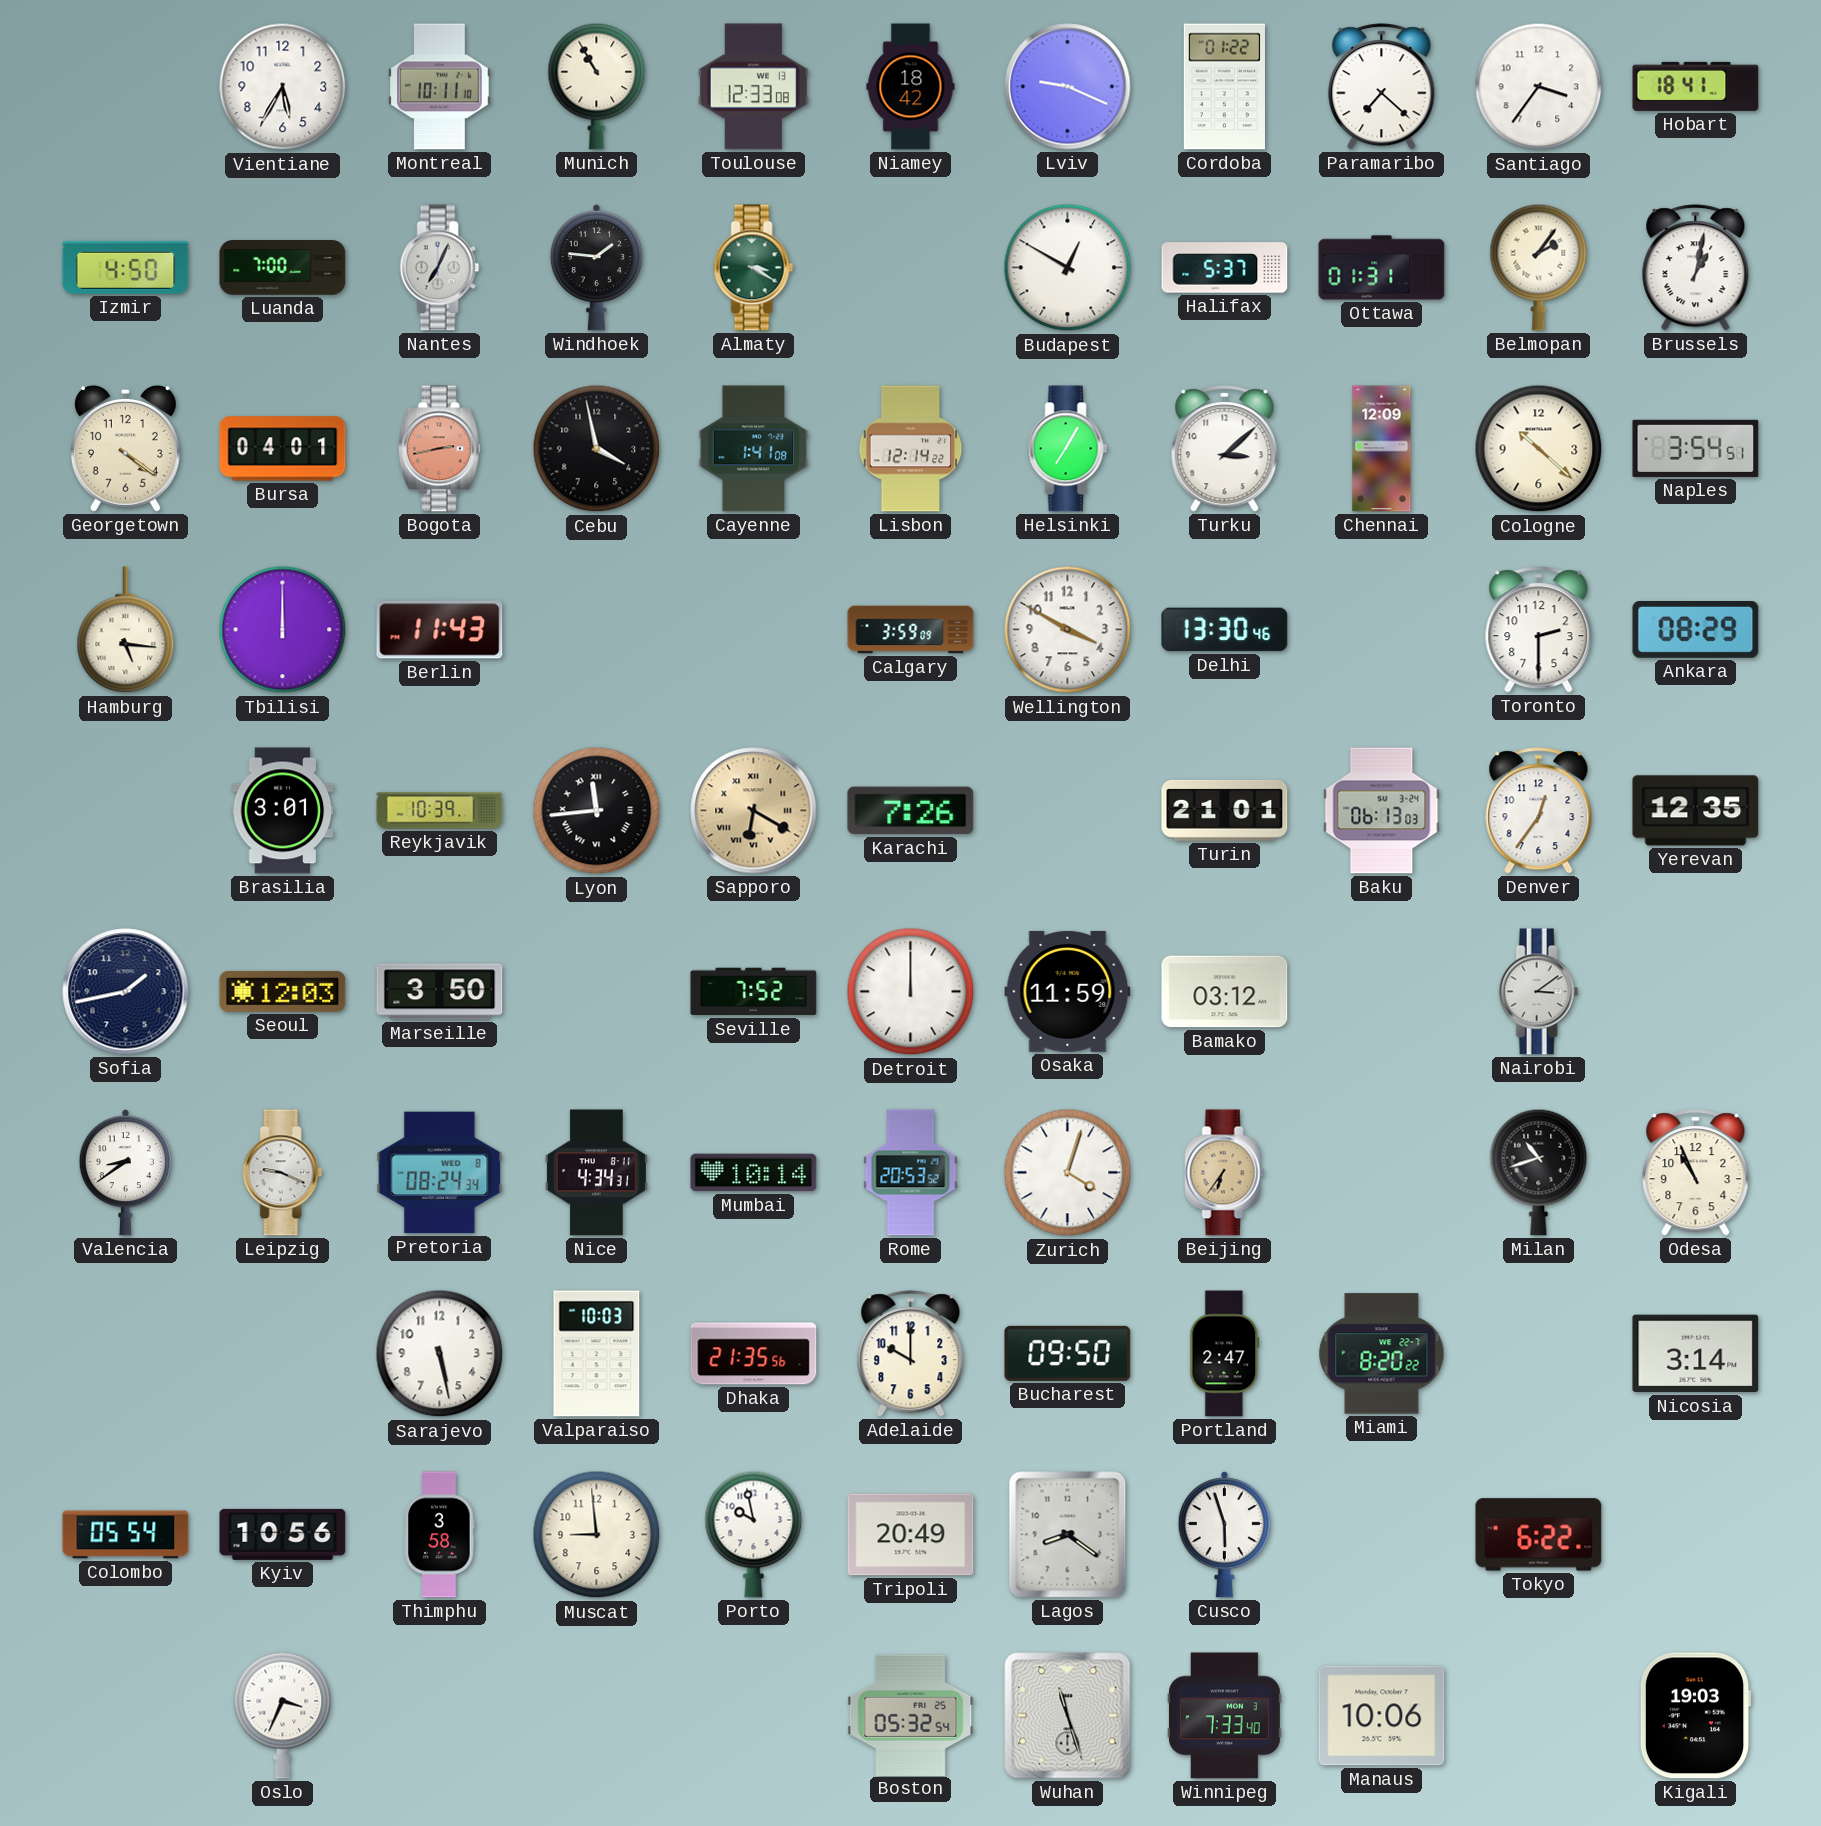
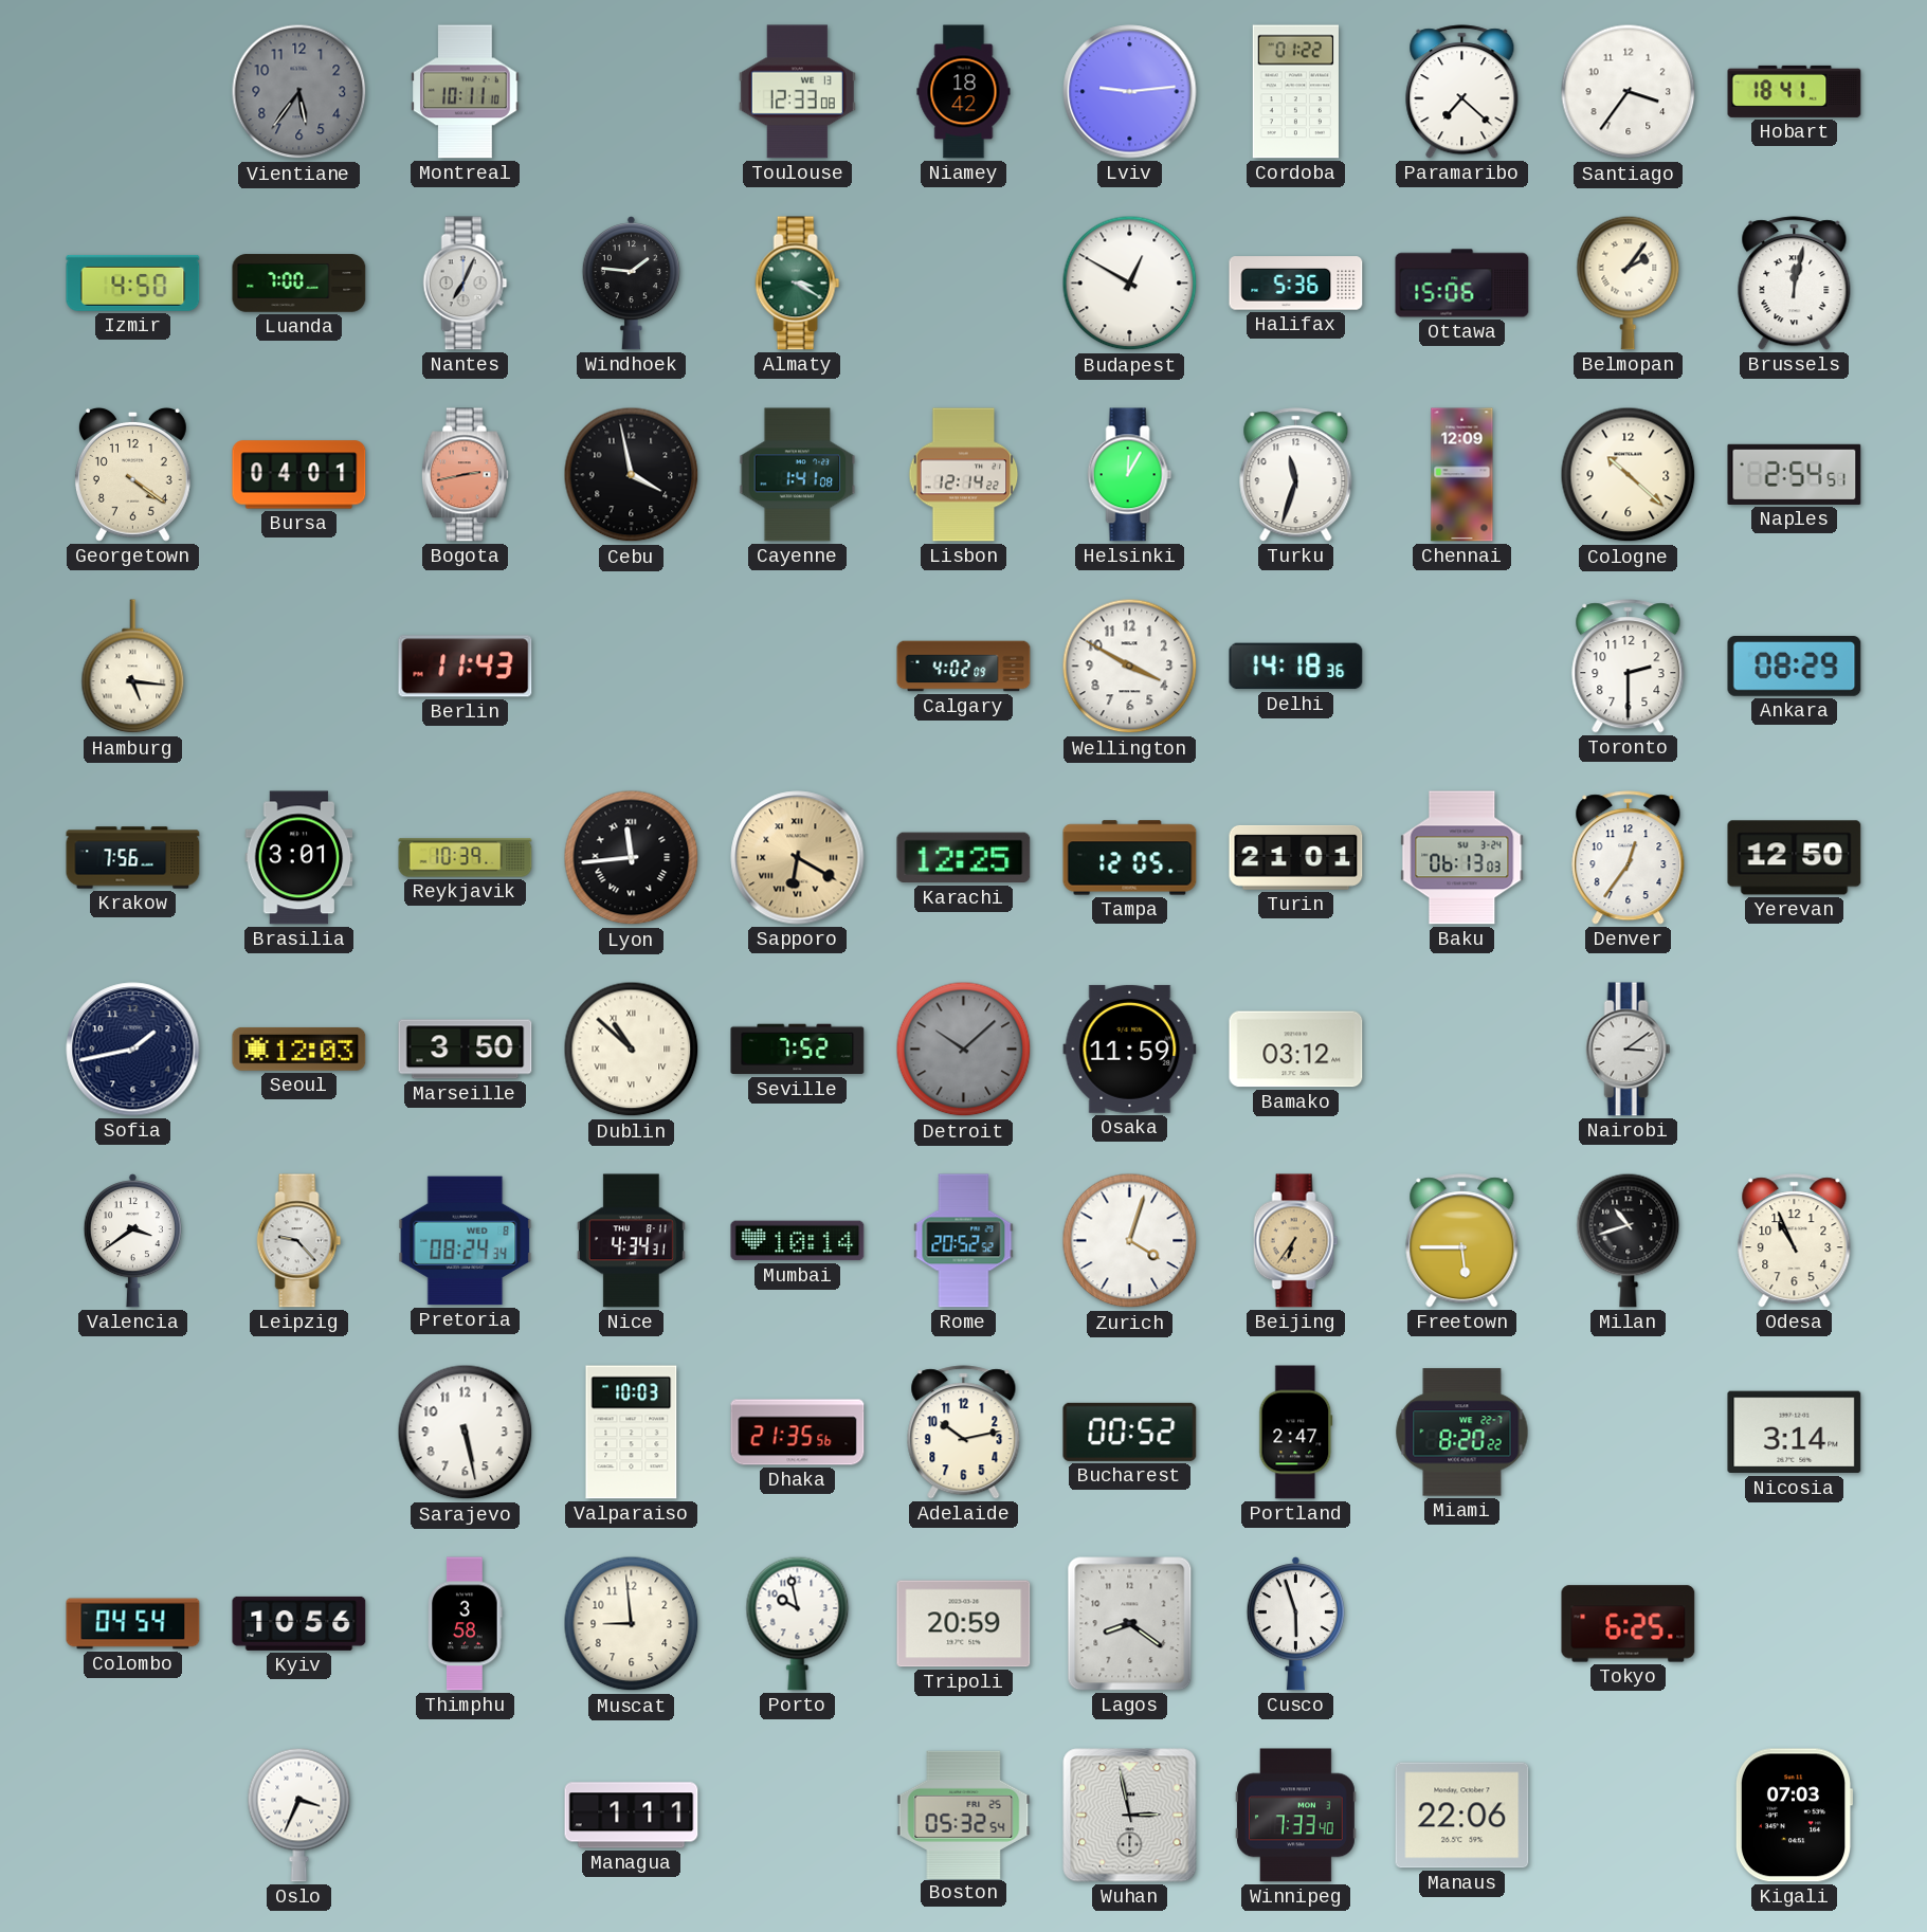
Vientiane: 5:35 -> 5:36
Vientiane dial: white -> grey
Munich: 10:55 -> none
Lviv: 9:19 -> 9:14
Halifax: 5:37 -> 5:36
Ottawa: 01:31 -> 15:06
Brussels: 1:02 -> 12:02
Helsinki: 7:05 -> 12:05
Turku: 3:08 -> 11:33
Naples: 3:54 -> 2:54
Tbilisi: 12:00 -> none
Calgary: 3:59 -> 4:02
Delhi: 13:30 -> 14:18
Krakow: none -> 7:56
Karachi: 7:26 -> 12:25
Tampa: none -> 12:05
Yerevan: 12:35 -> 12:50
Dublin: none -> 10:52
Detroit: 12:00 -> 10:08
Detroit dial: white -> grey
Valencia: 8:39 -> 3:39
Leipzig: 9:19 -> 9:23
Rome: 20:53 -> 20:52
Freetown: none -> 5:45
Adelaide: 10:00 -> 10:13
Bucharest: 09:50 -> 00:52
Colombo: 05:54 -> 04:54
Tripoli: 20:49 -> 20:59
Tokyo: 6:22 -> 6:25
Managua: none -> 1:11
Wuhan: 11:27 -> 2:58
Manaus: 10:06 -> 22:06
Kigali: 19:03 -> 07:03
